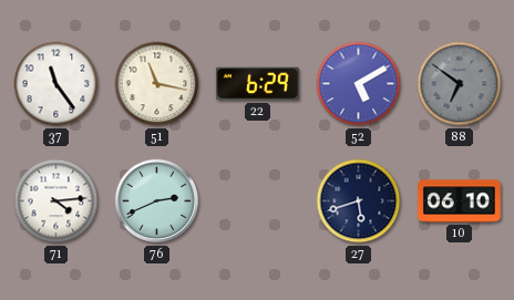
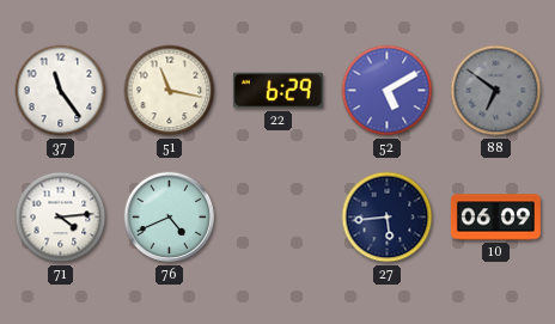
76: 2:41 -> 4:41
27: 5:42 -> 5:44
10: 06:10 -> 06:09
